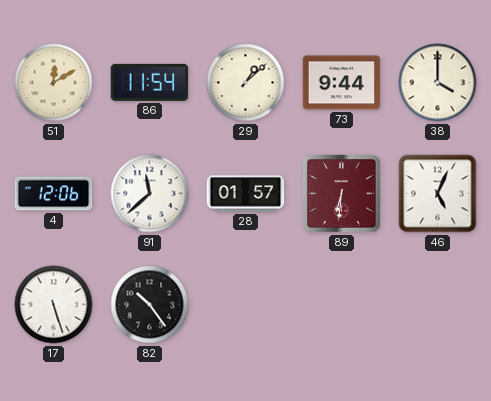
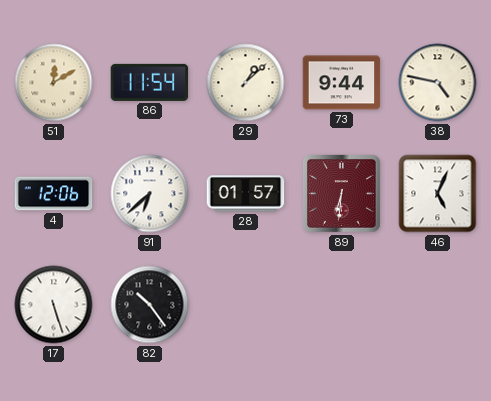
38: 4:00 -> 4:47
91: 11:38 -> 6:38
